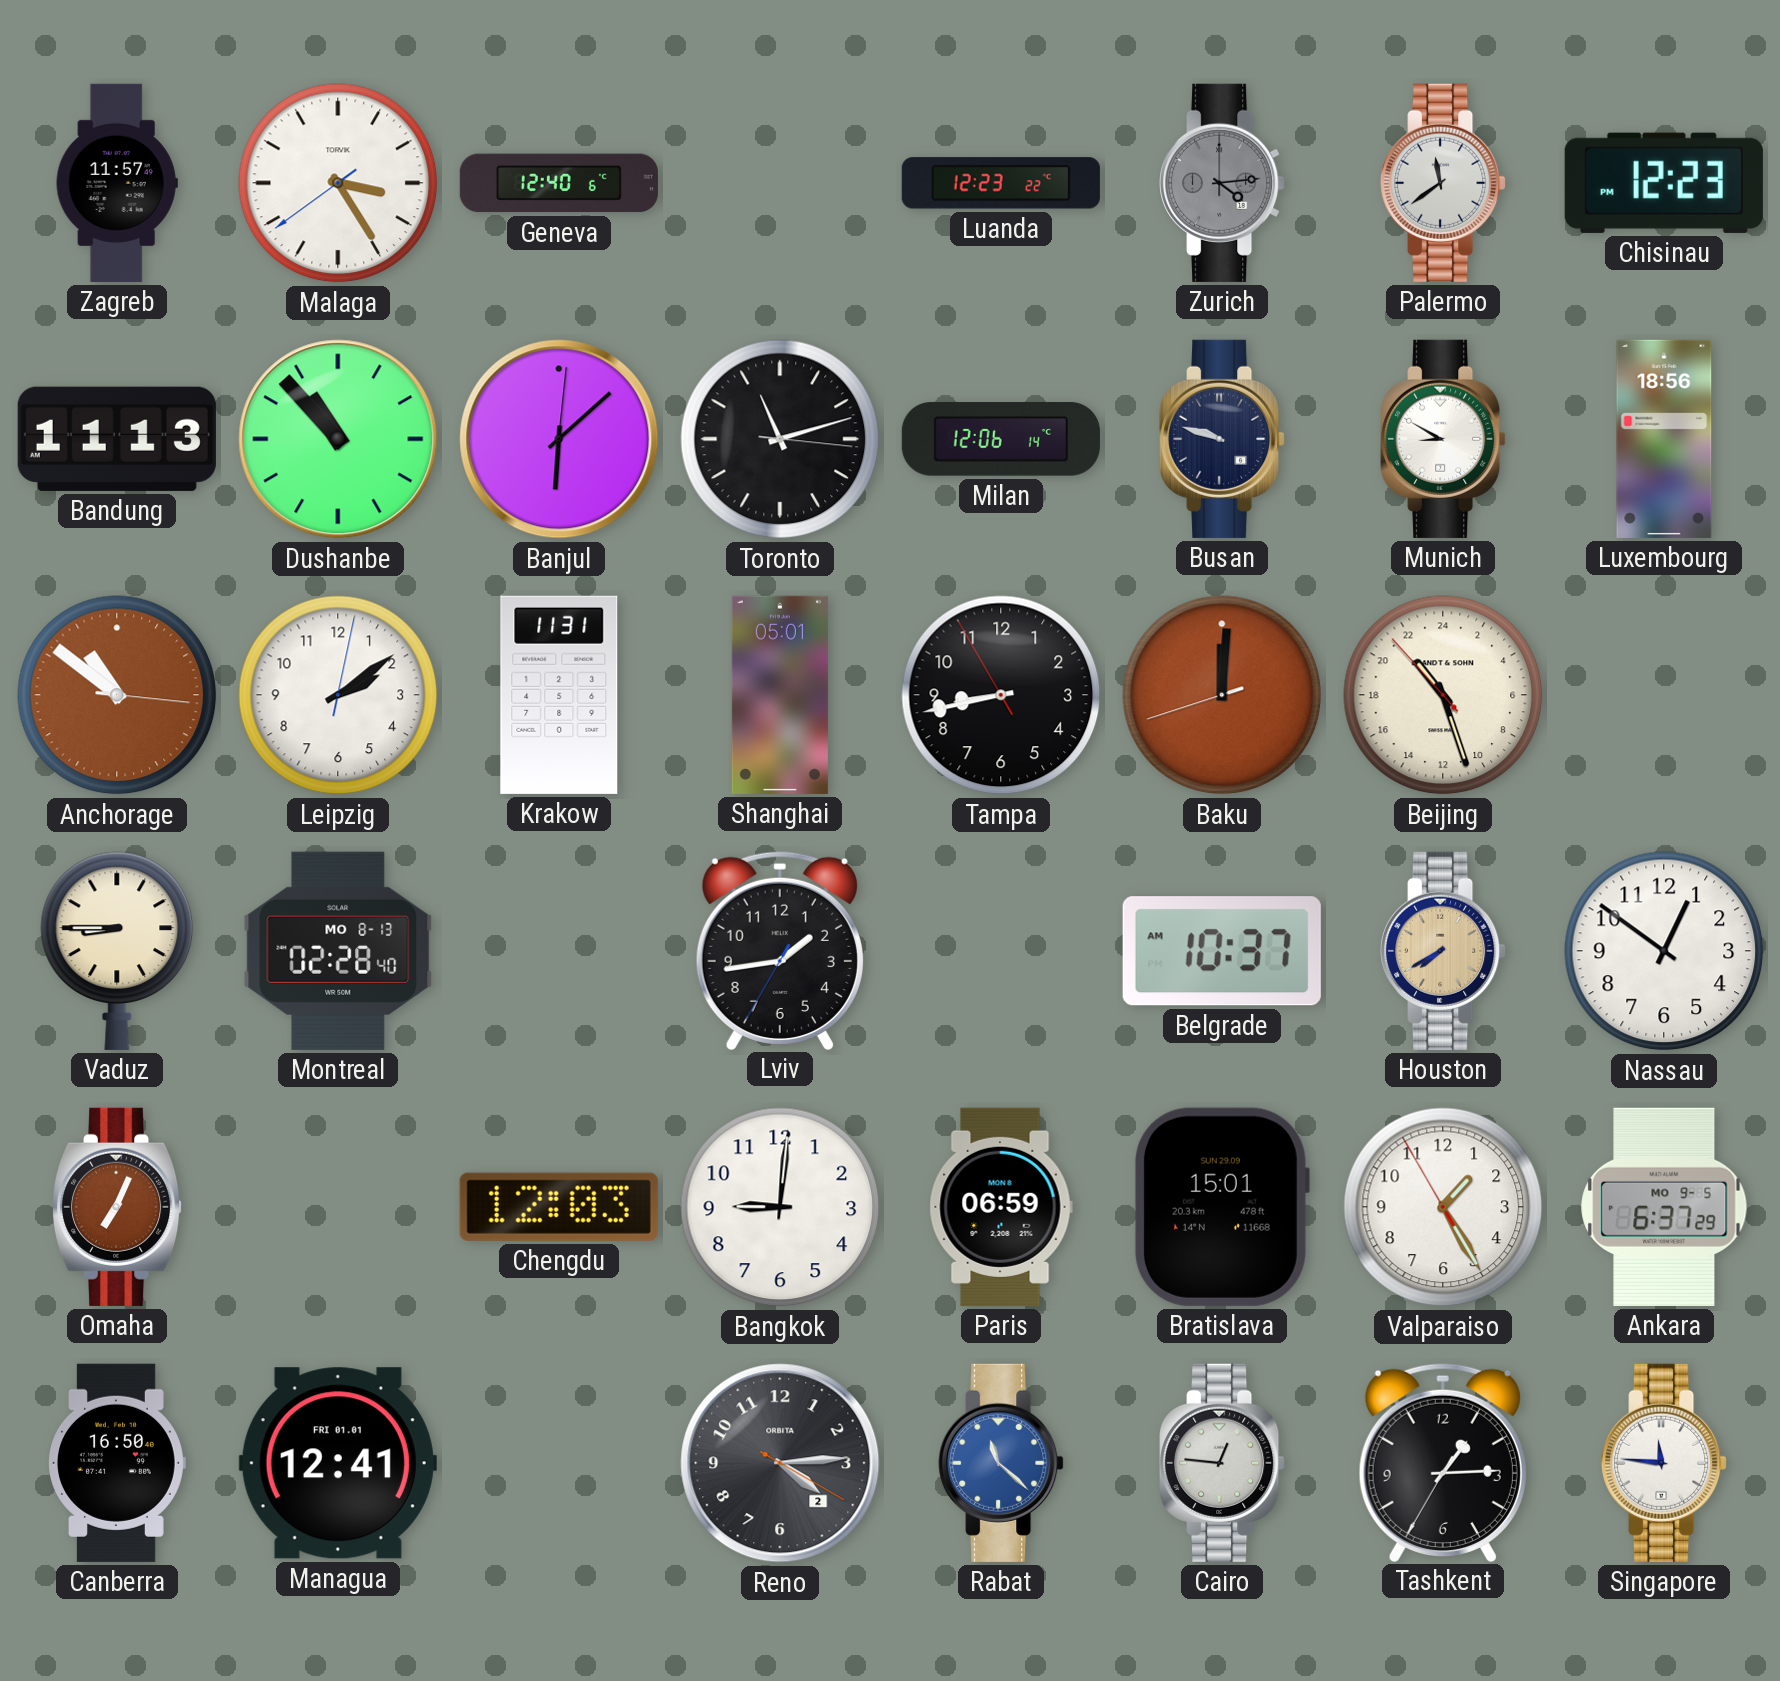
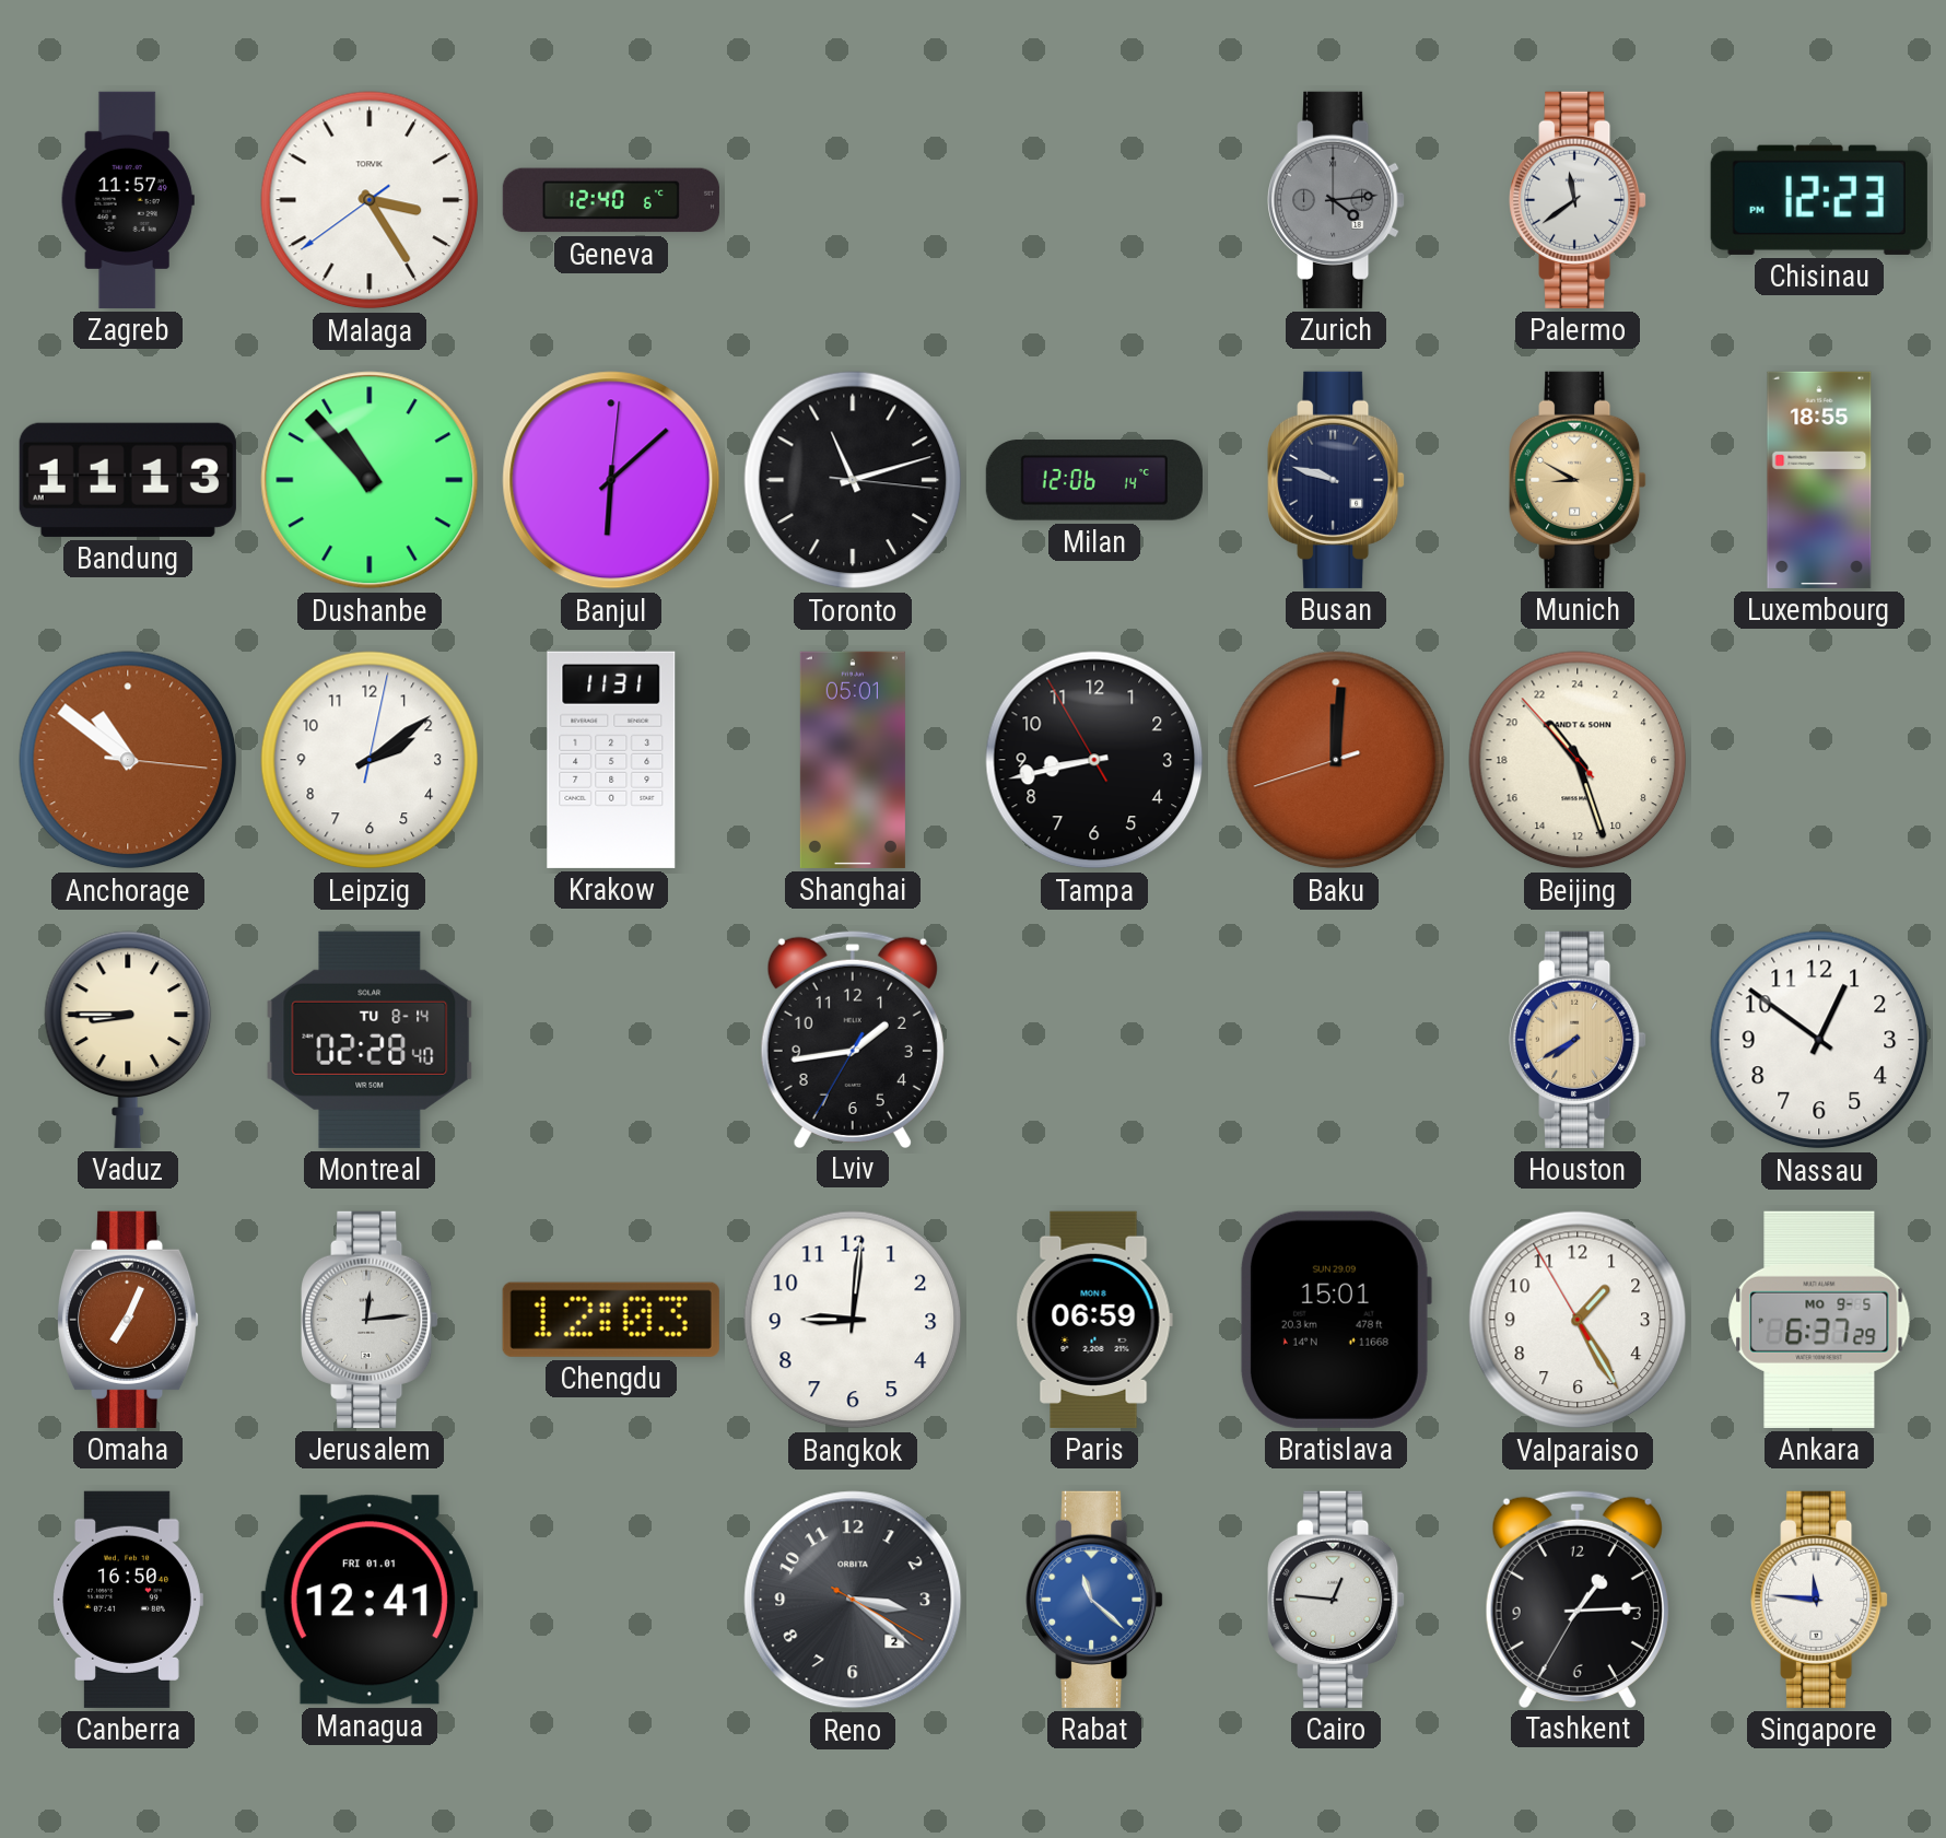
Luanda: 12:23 -> none
Munich dial: white -> champagne
Luxembourg: 18:56 -> 18:55
Montreal date: MO 8-13 -> TU 8-14
Belgrade: 10:37 -> none
Jerusalem: none -> 12:14
Reno: 4:14 -> 3:21
